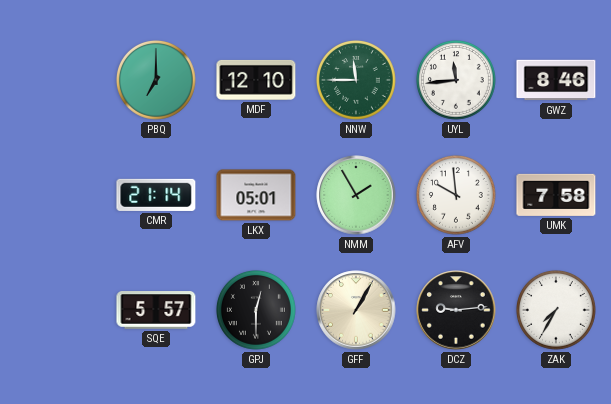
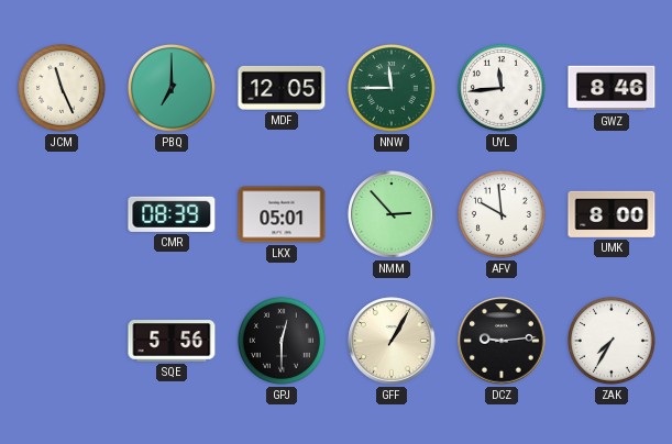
JCM: none -> 11:26
MDF: 12:10 -> 12:05
CMR: 21:14 -> 08:39
NMM: 1:55 -> 2:53
UMK: 7:58 -> 8:00
SQE: 5:57 -> 5:56
